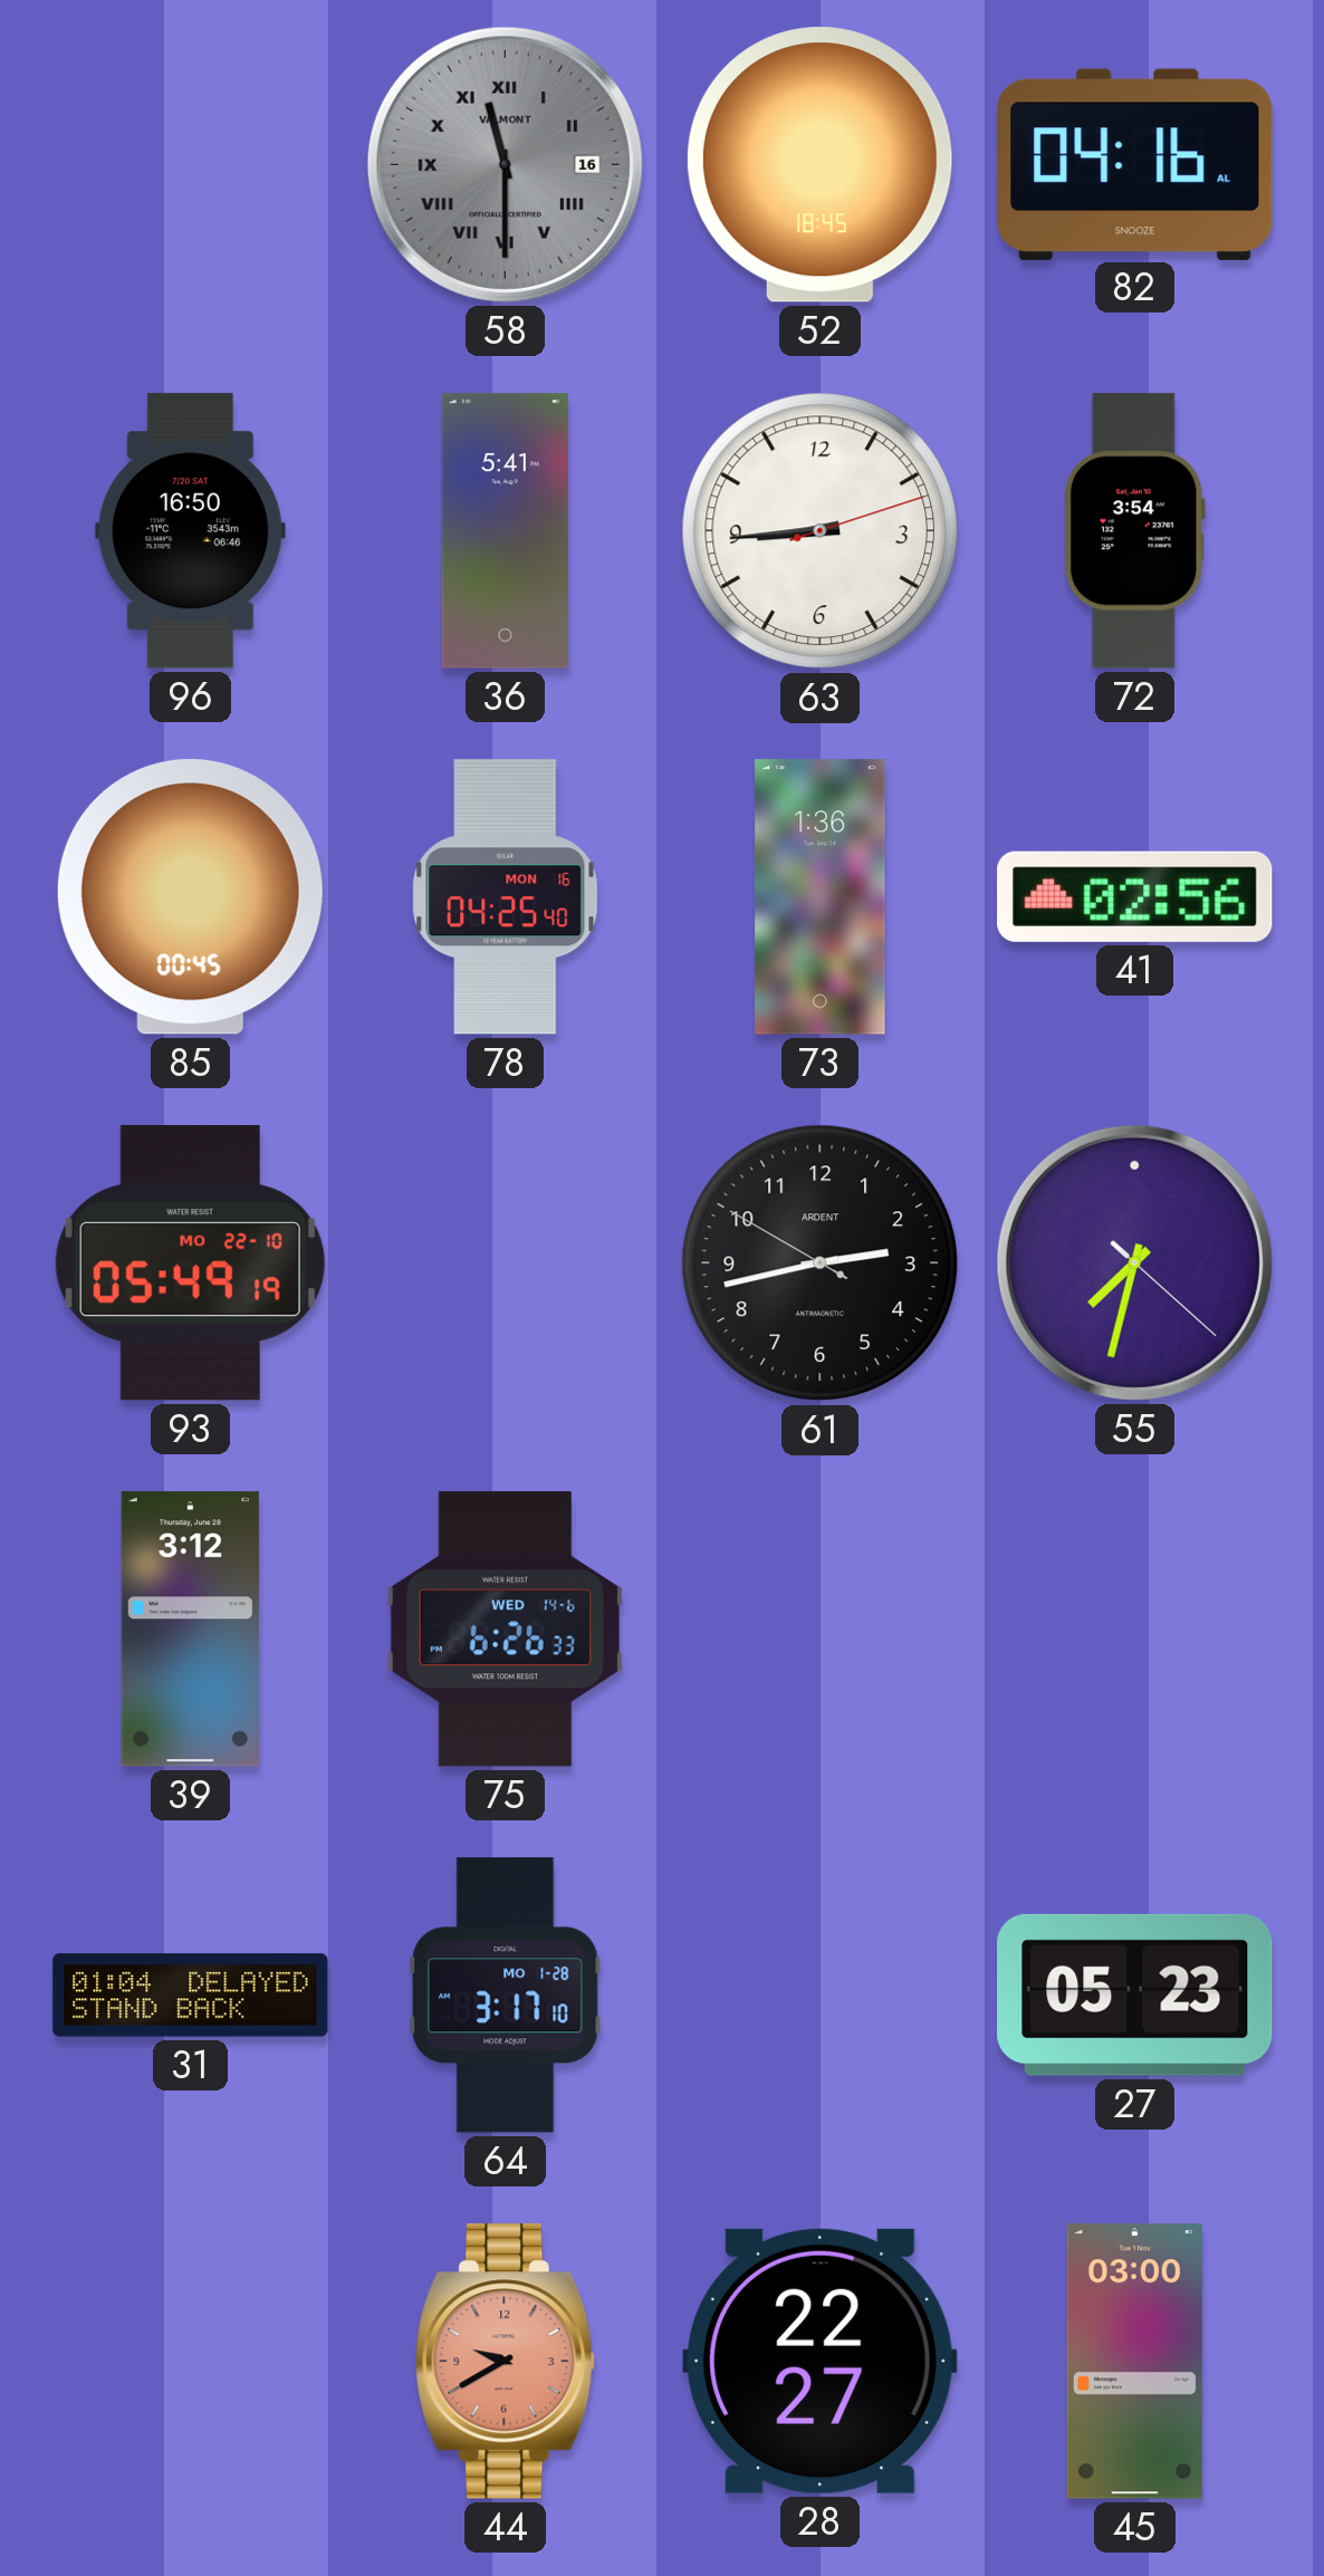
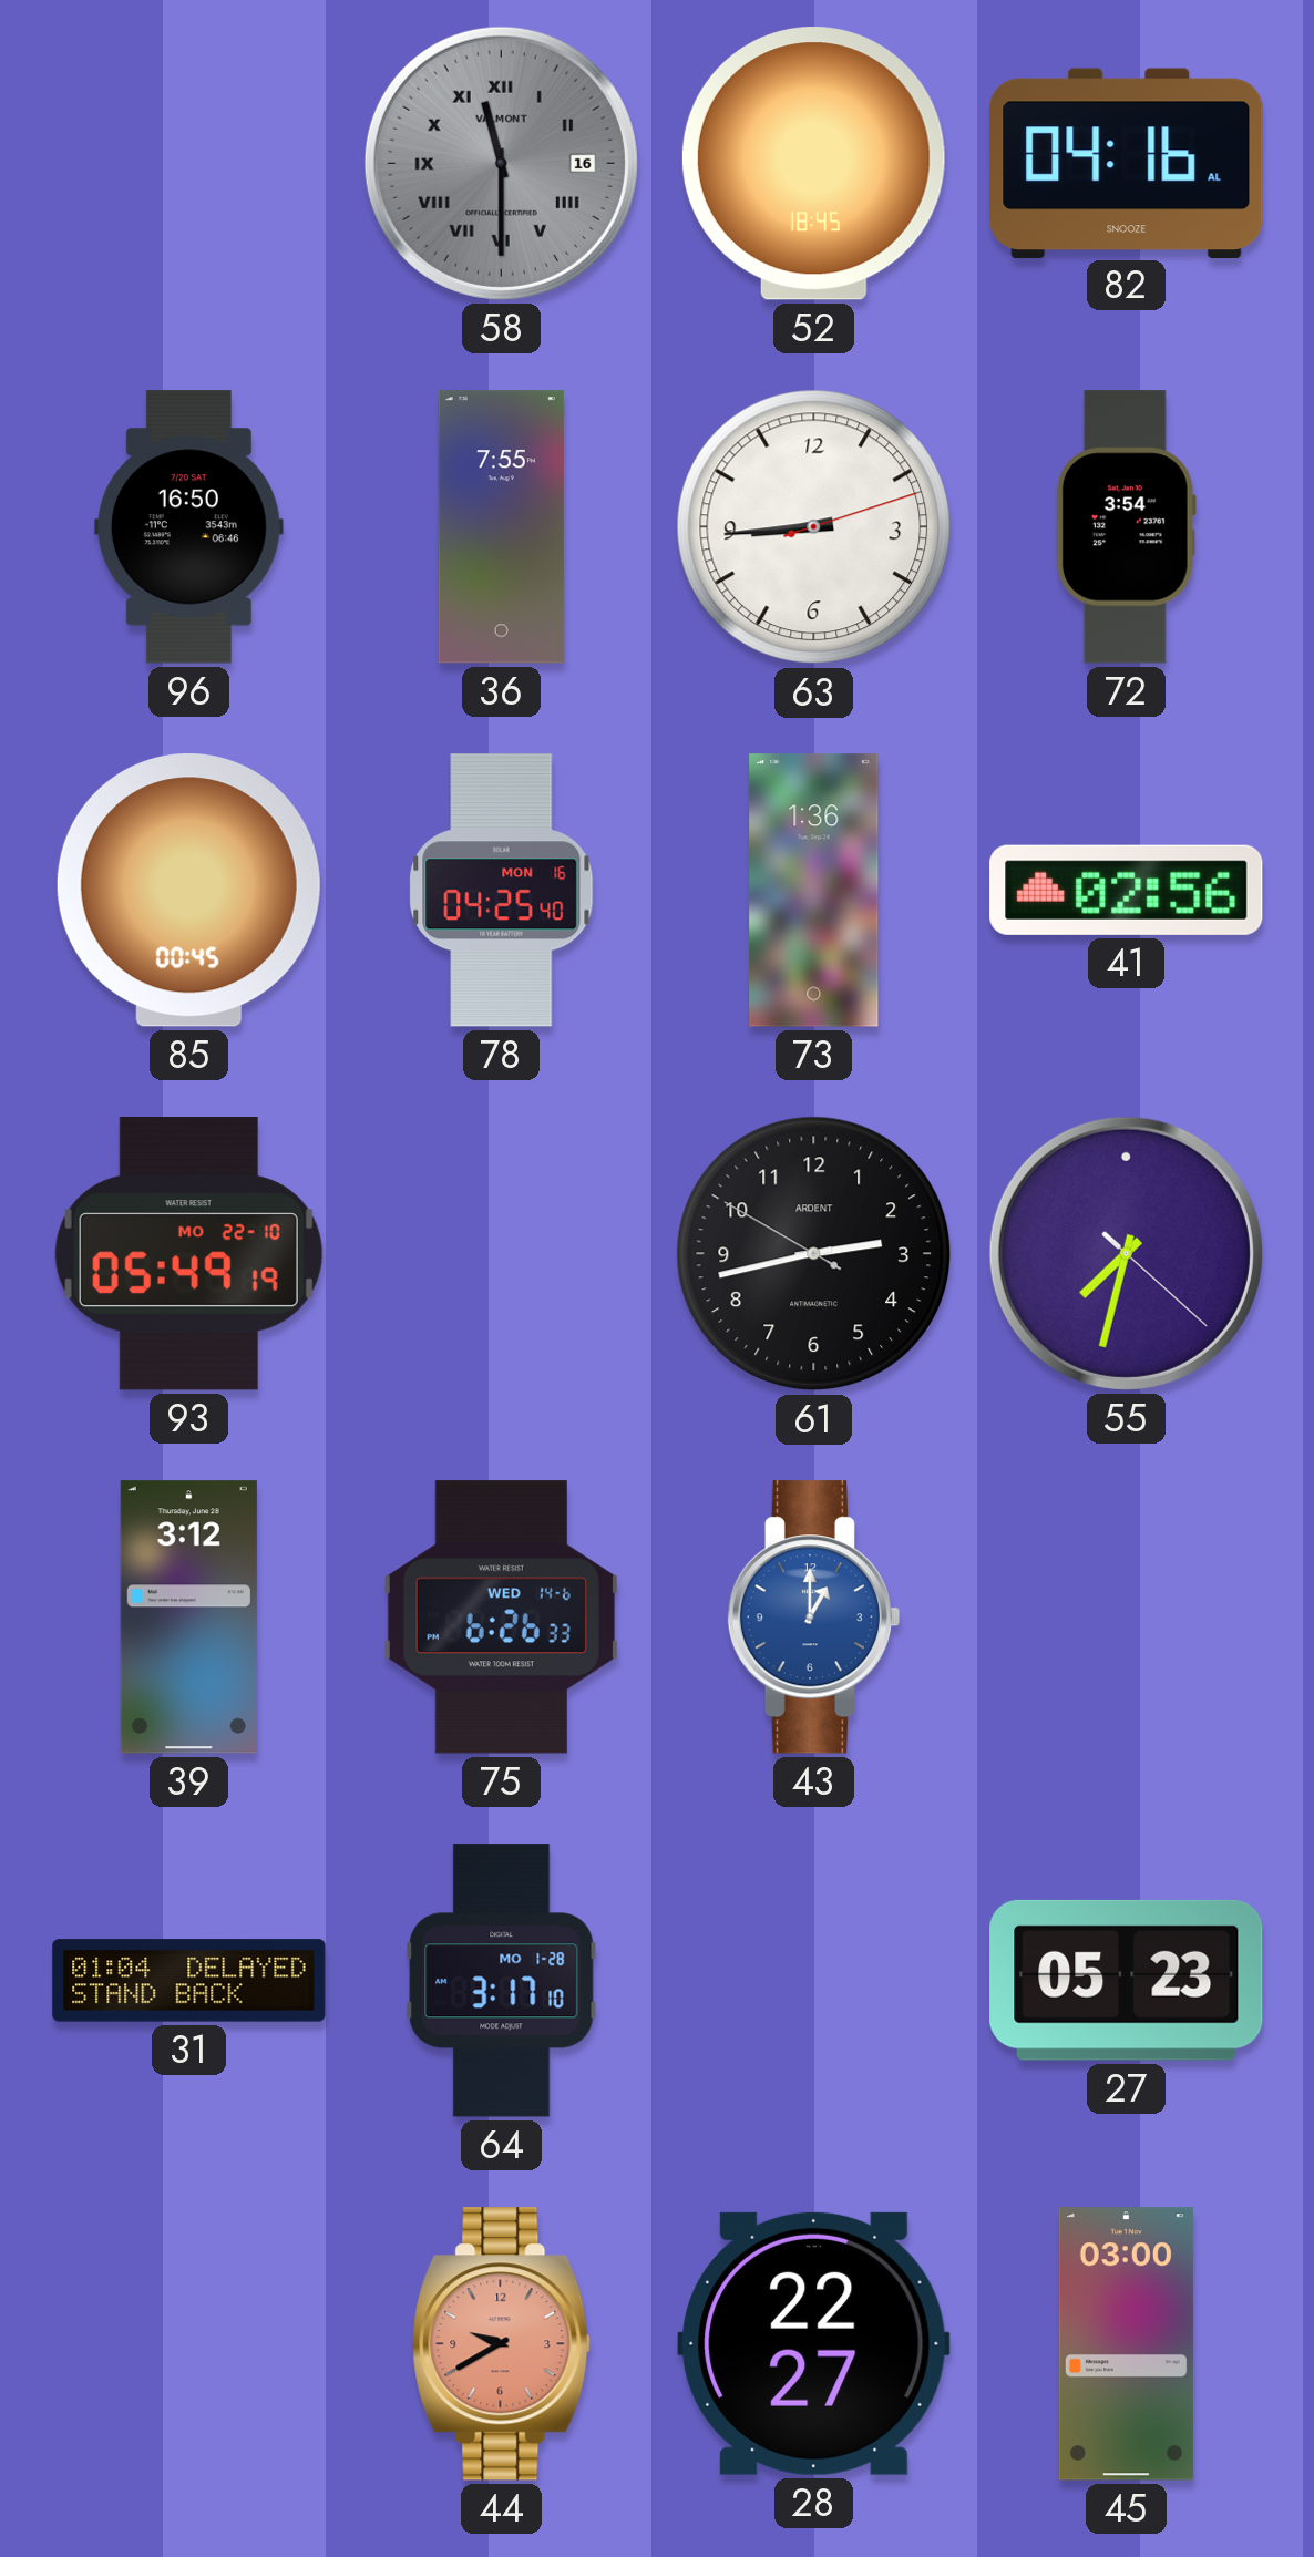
36: 5:41 -> 7:55
43: none -> 1:00
